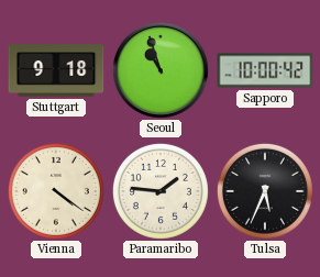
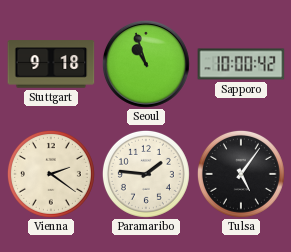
Vienna: 4:21 -> 2:21
Tulsa: 5:34 -> 5:06
